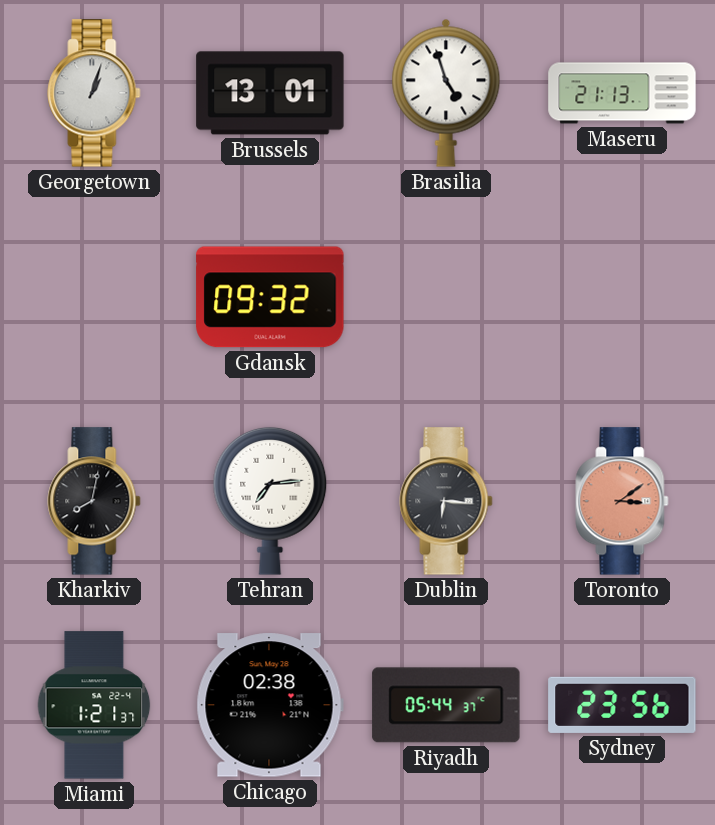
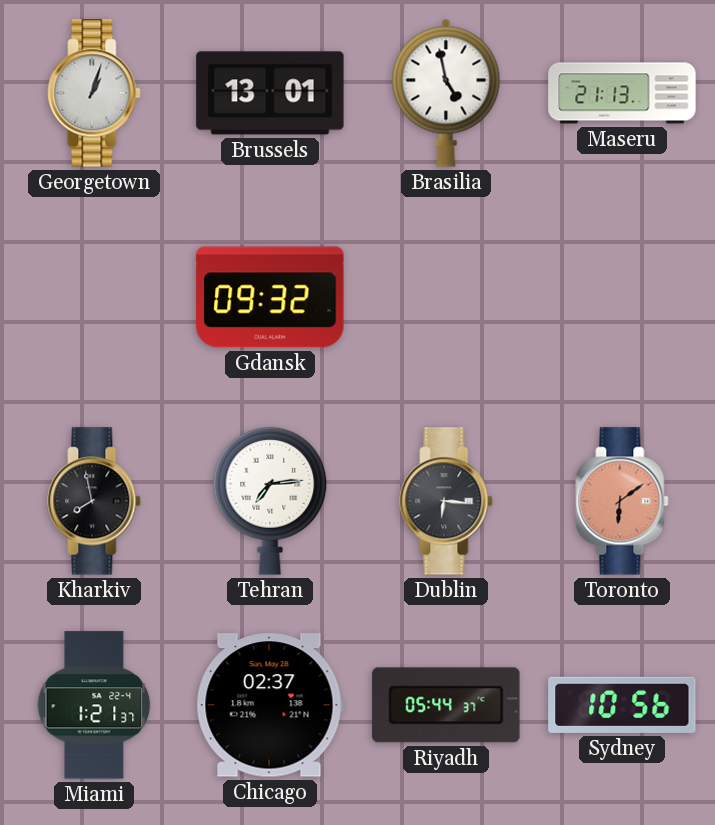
Brasilia: 4:57 -> 4:58
Kharkiv: 8:02 -> 7:58
Toronto: 3:09 -> 6:09
Chicago: 02:38 -> 02:37
Sydney: 23:56 -> 10:56
